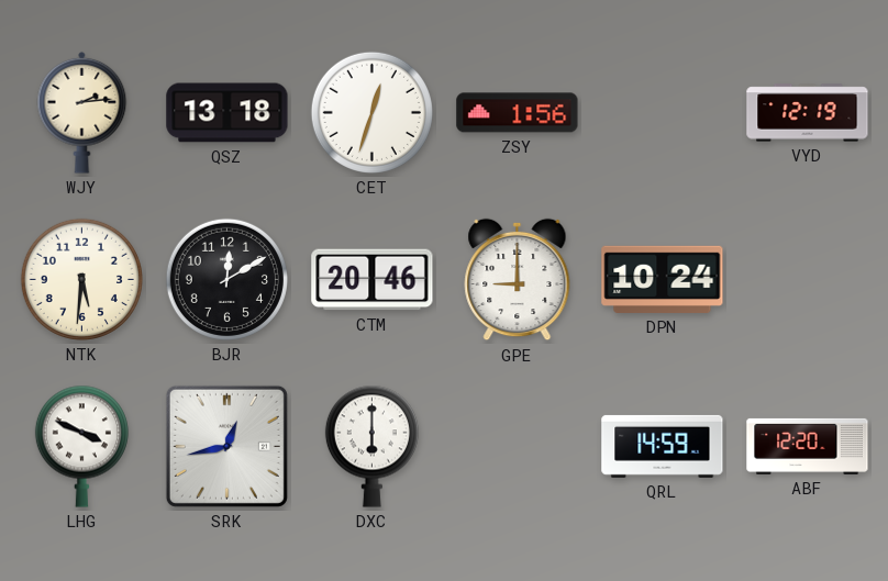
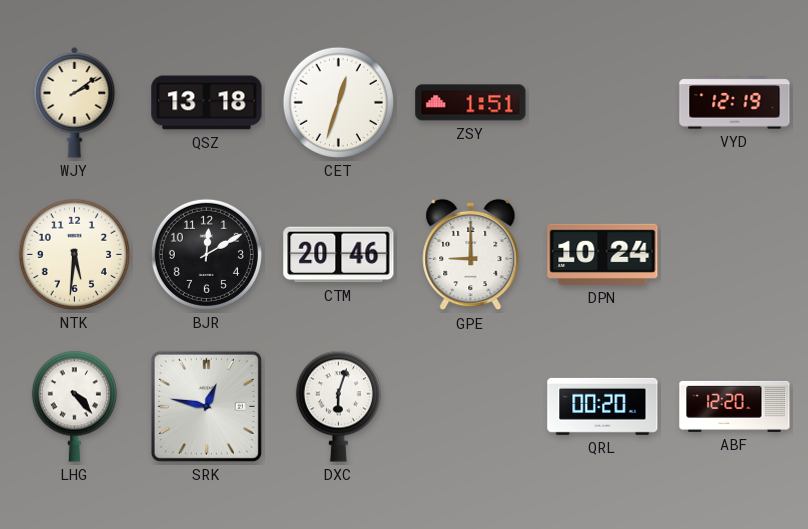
WJY: 2:14 -> 2:09
ZSY: 1:56 -> 1:51
LHG: 3:49 -> 4:23
SRK: 12:43 -> 12:47
DXC: 6:00 -> 6:03
QRL: 14:59 -> 00:20
